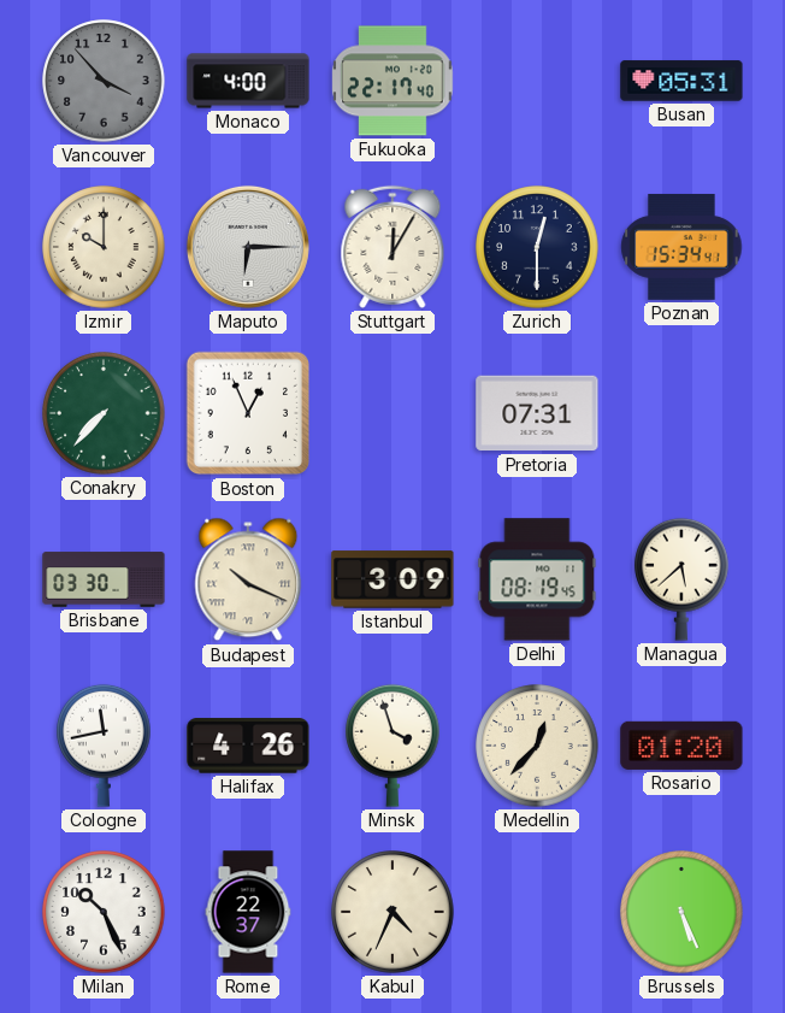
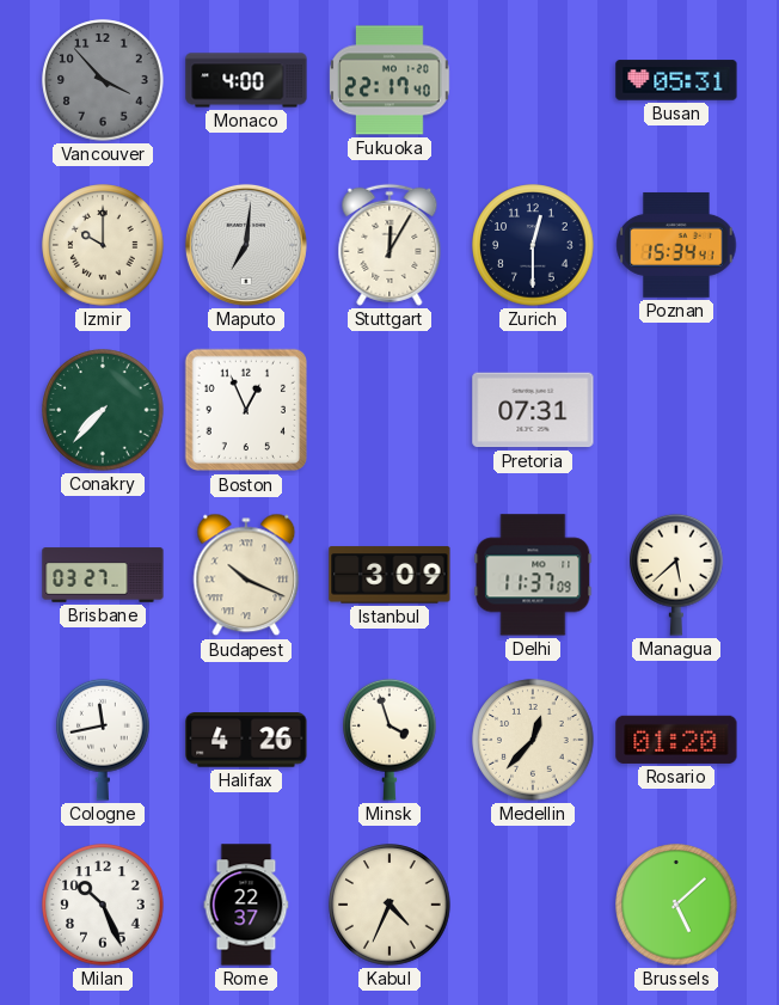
Maputo: 6:15 -> 7:01
Brisbane: 03:30 -> 03:27
Delhi: 08:19 -> 11:37
Brussels: 5:26 -> 5:08
